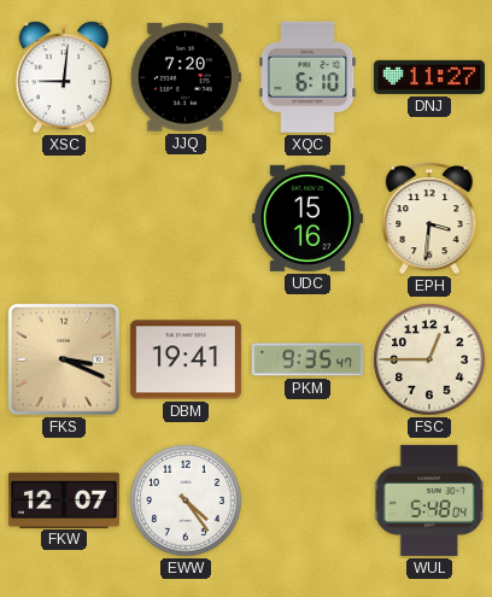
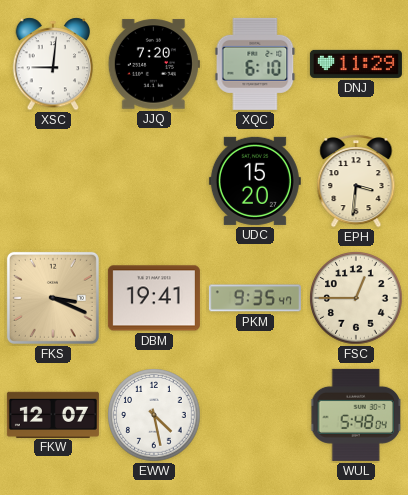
DNJ: 11:27 -> 11:29
UDC: 15:16 -> 15:20
EWW: 4:24 -> 4:28
